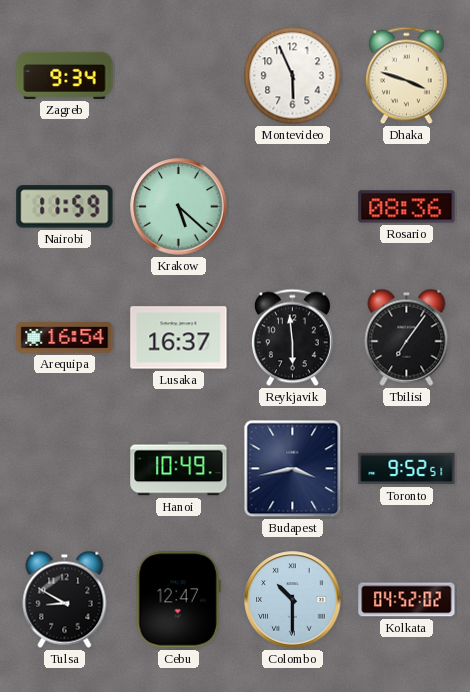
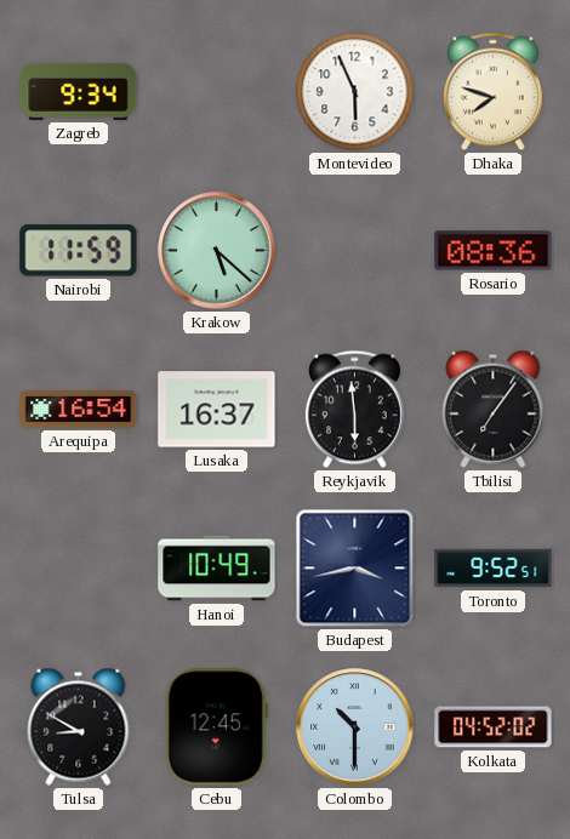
Dhaka: 3:48 -> 7:48
Cebu: 12:47 -> 12:45
